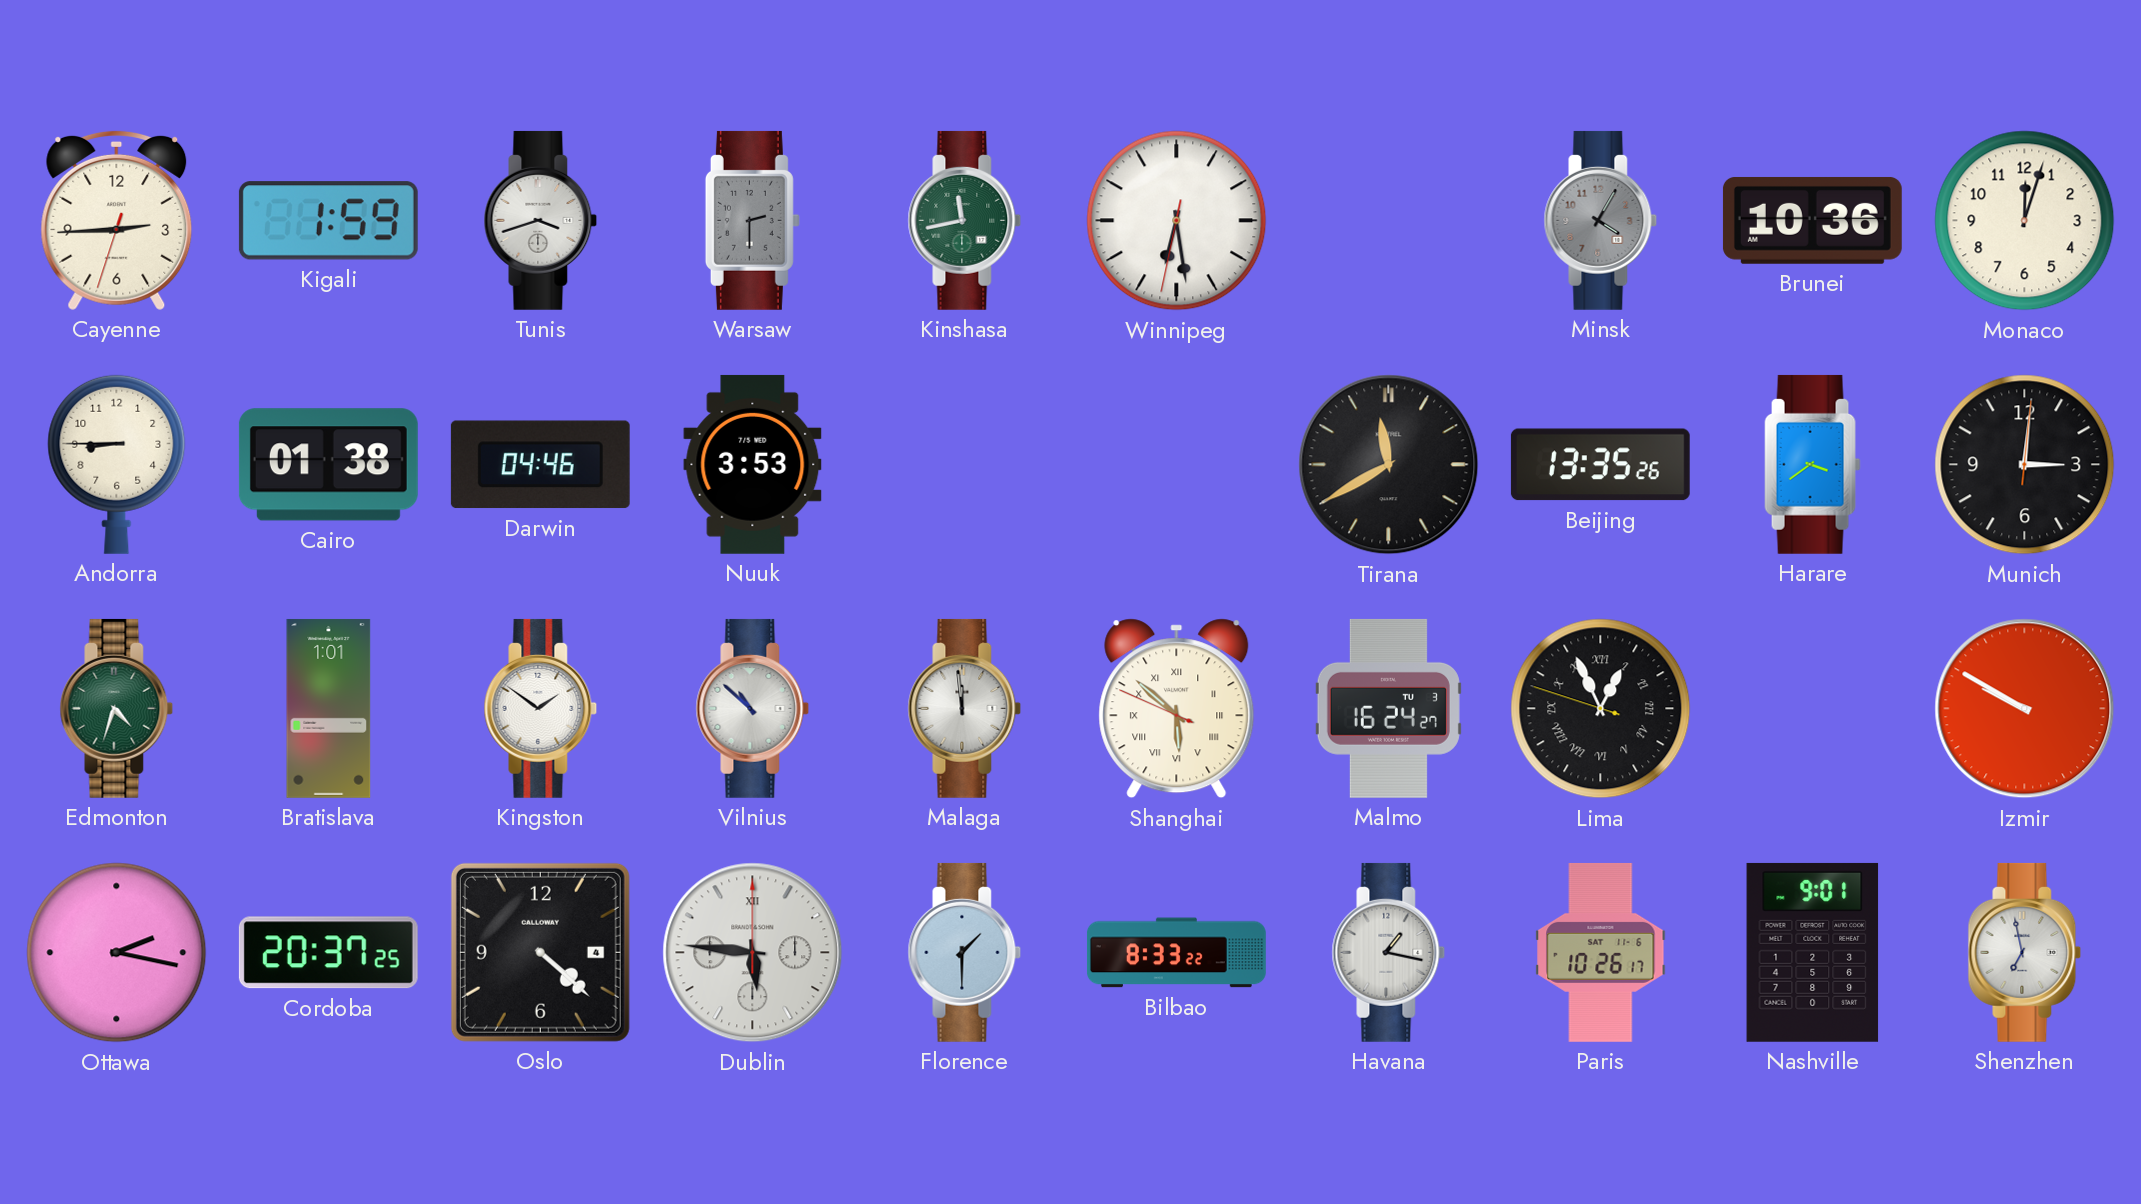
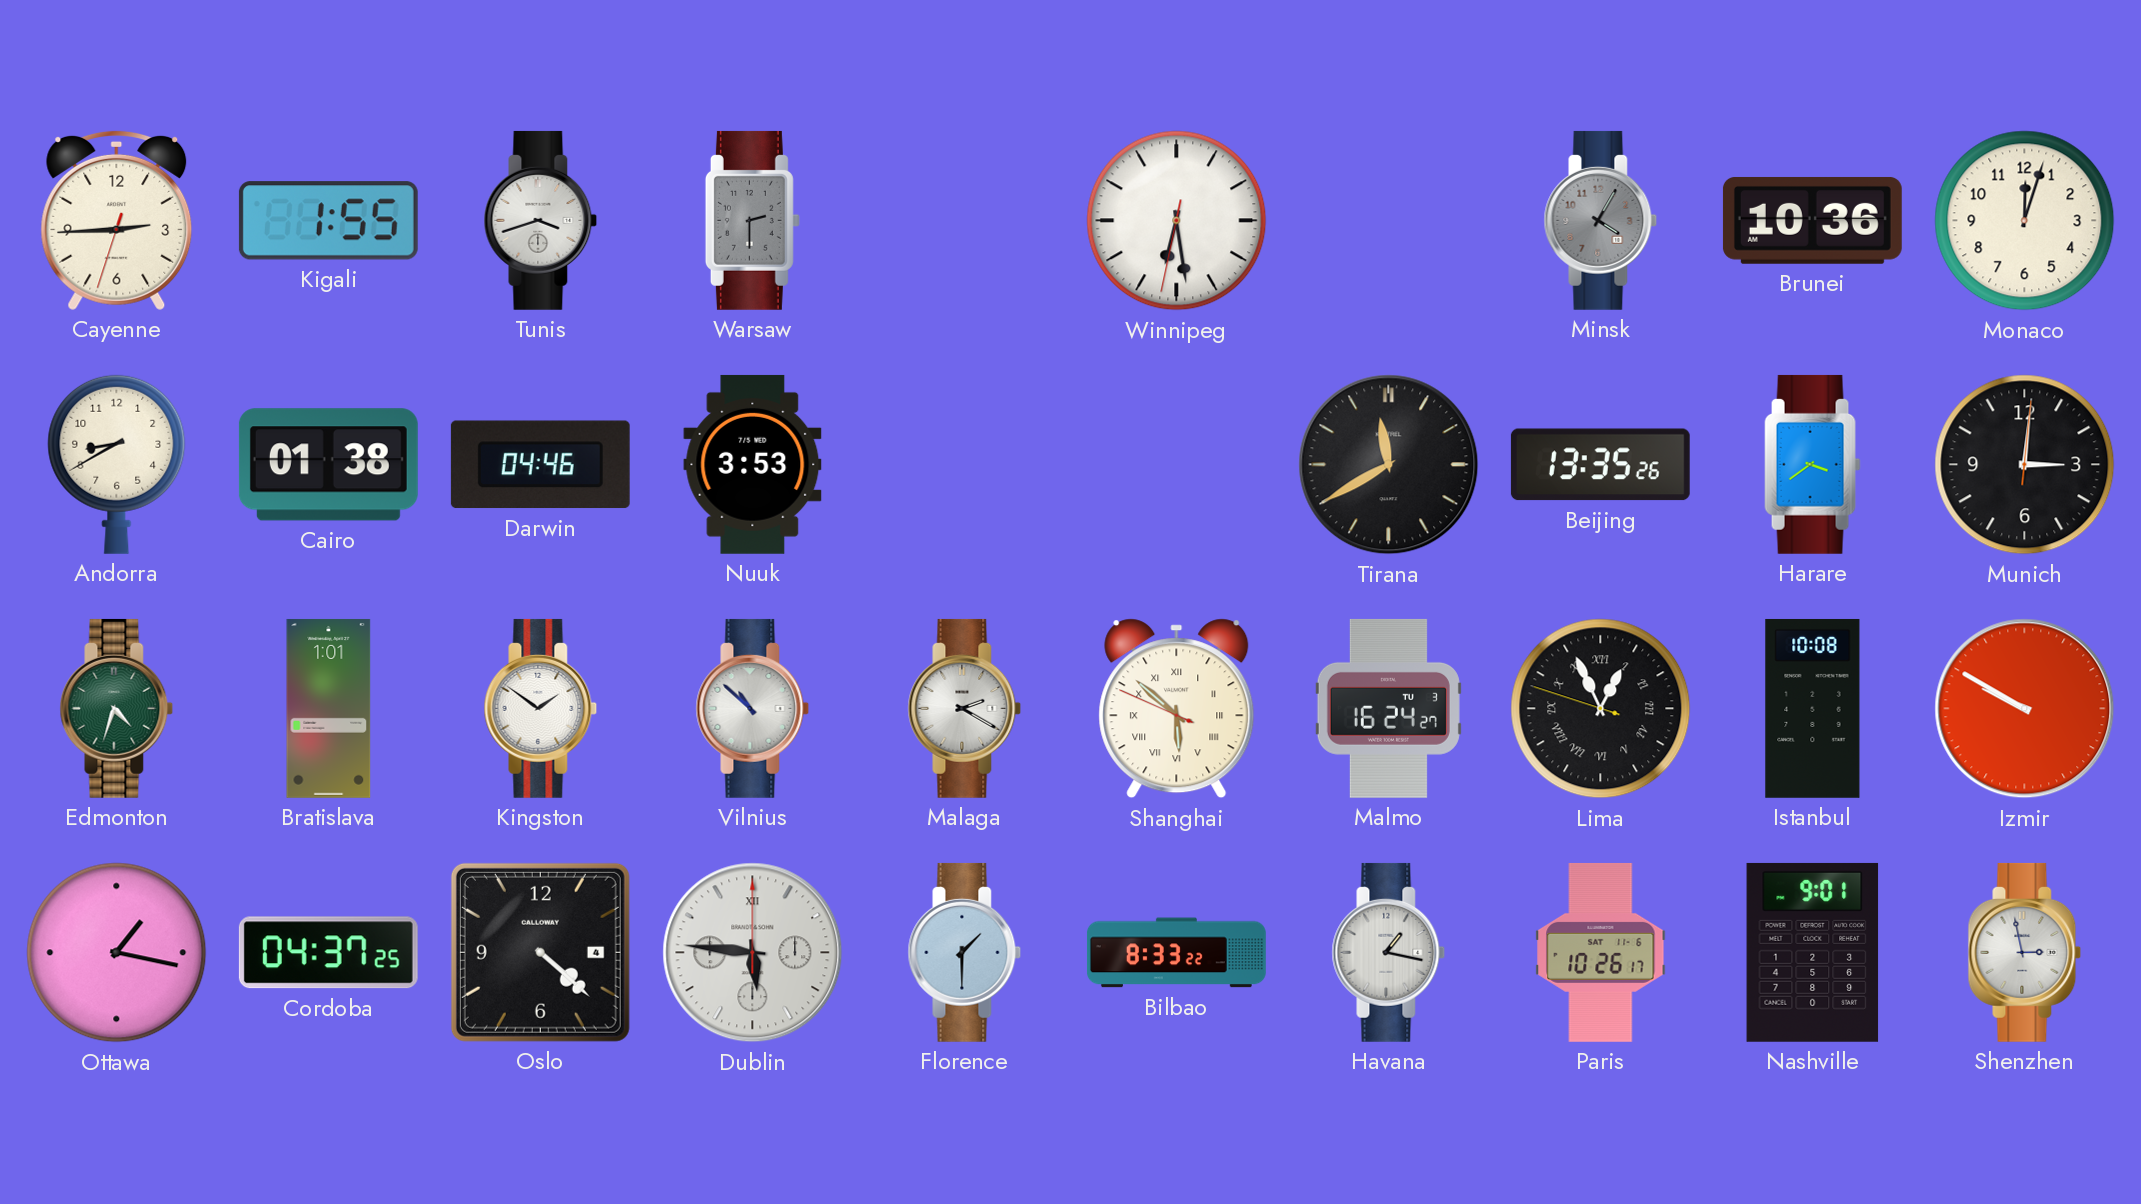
Kigali: 1:59 -> 1:55
Kinshasa: 11:43 -> none
Andorra: 8:45 -> 8:40
Malaga: 11:59 -> 2:20
Istanbul: none -> 10:08
Ottawa: 2:17 -> 1:17
Cordoba: 20:37 -> 04:37
Shenzhen: 6:58 -> 2:58
